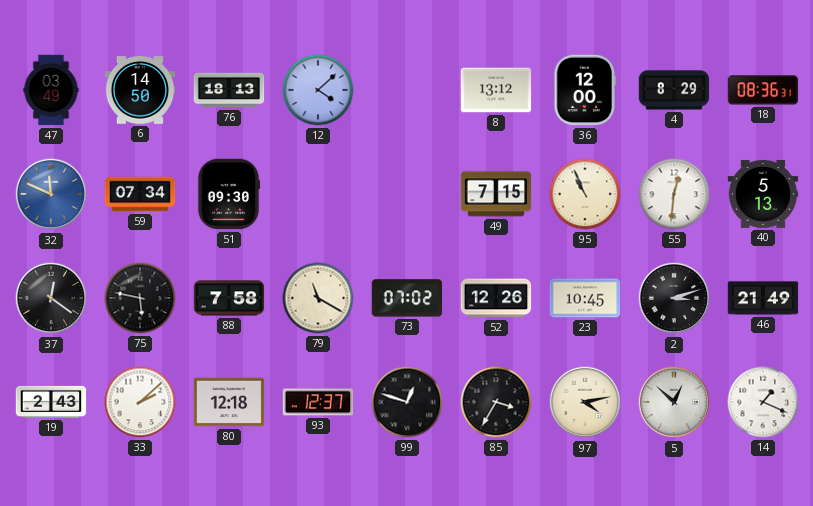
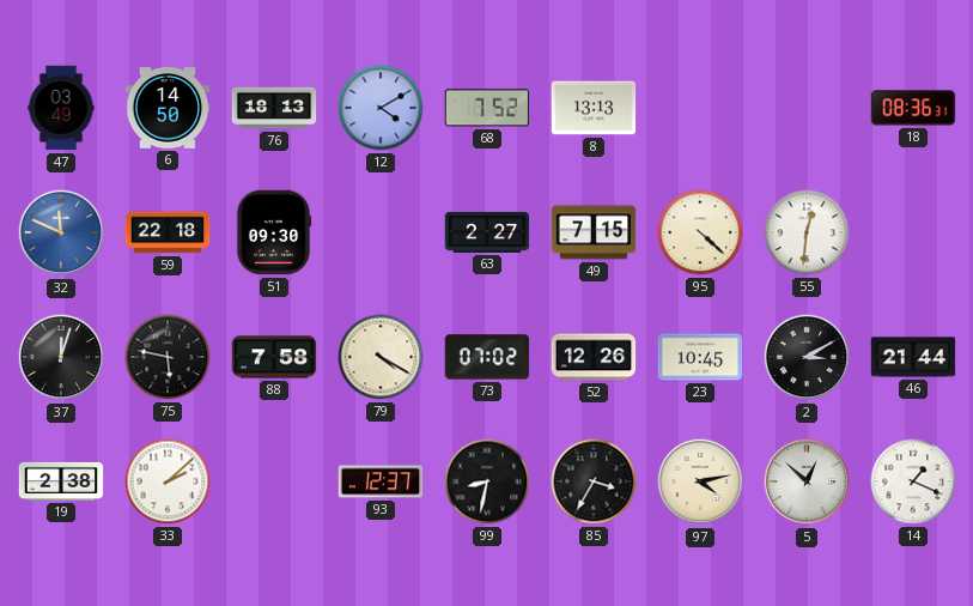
12: 4:08 -> 4:10
68: none -> 7:52
8: 13:12 -> 13:13
36: 12:00 -> none
4: 8:29 -> none
59: 07:34 -> 22:18
63: none -> 2:27
95: 10:56 -> 4:22
40: 5:13 -> none
37: 12:21 -> 12:03
79: 11:20 -> 4:20
2: 3:12 -> 3:10
46: 21:49 -> 21:44
19: 2:43 -> 2:38
80: 12:18 -> none
99: 12:48 -> 8:32
